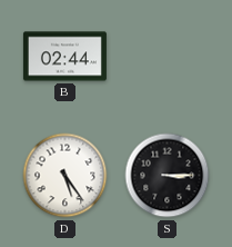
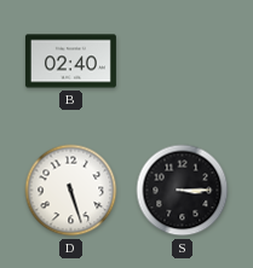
B: 02:44 -> 02:40
D: 5:24 -> 5:27
